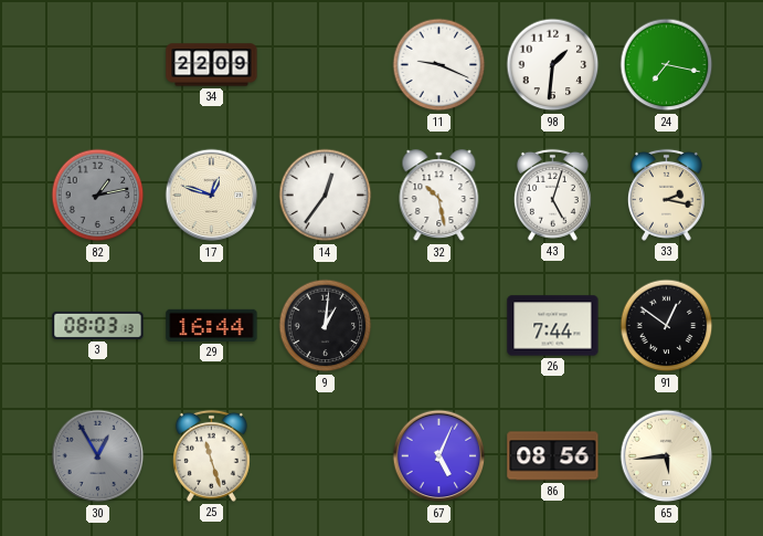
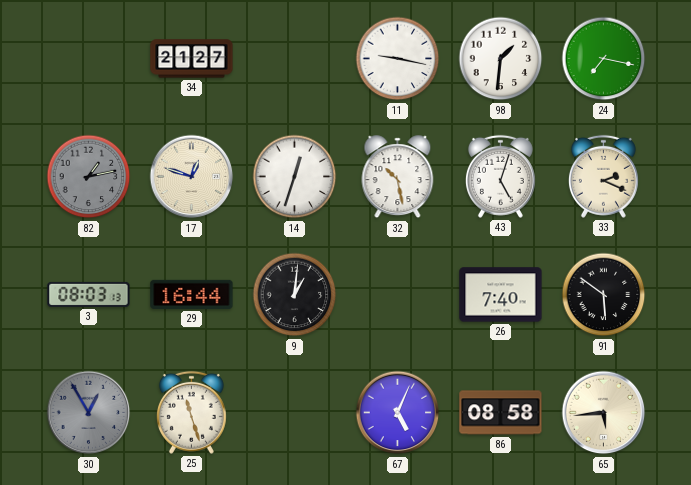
34: 22:09 -> 21:27
11: 9:19 -> 9:17
14: 12:36 -> 12:33
33: 2:17 -> 2:19
26: 7:44 -> 7:40
91: 12:51 -> 5:51
86: 08:56 -> 08:58
